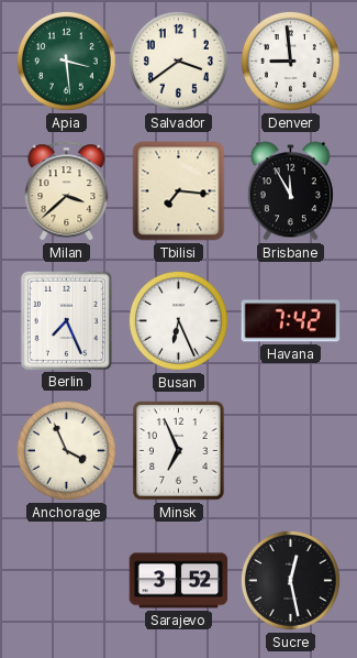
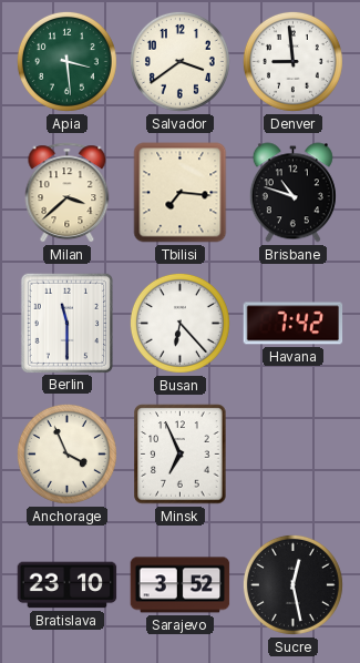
Brisbane: 11:55 -> 10:48
Berlin: 7:26 -> 11:30
Busan: 6:26 -> 6:23
Bratislava: none -> 23:10
